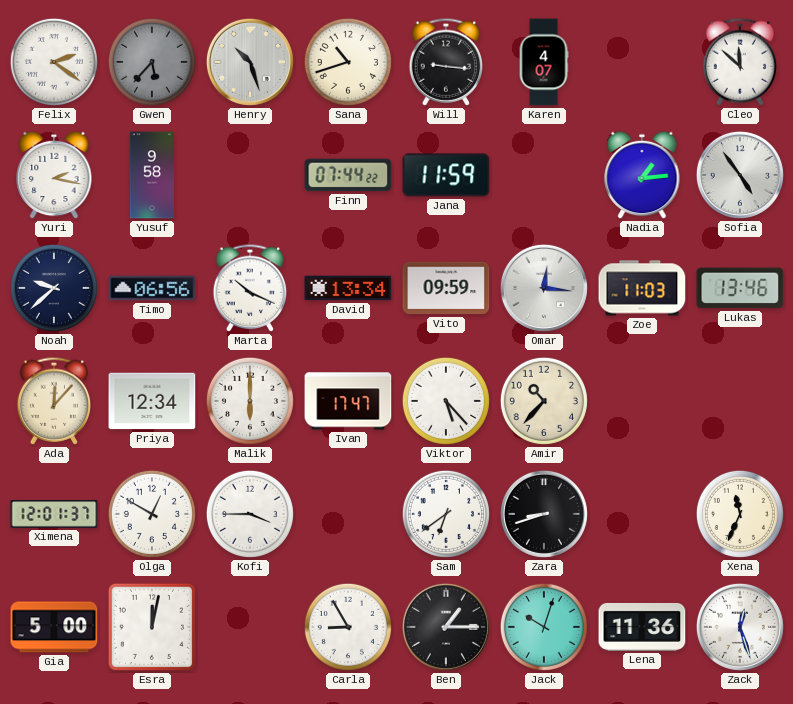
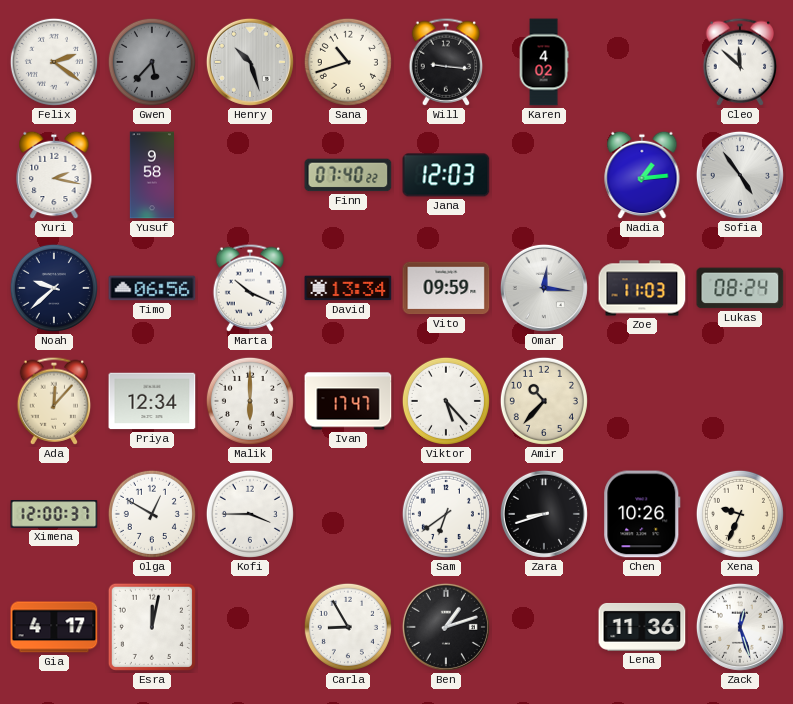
Karen: 4:07 -> 4:02
Finn: 07:44 -> 07:40
Jana: 11:59 -> 12:03
Lukas: 13:46 -> 08:24
Ximena: 12:01 -> 12:00
Chen: none -> 10:26
Xena: 11:34 -> 9:34
Gia: 5:00 -> 4:17
Ben: 1:15 -> 1:12
Jack: 10:03 -> none
